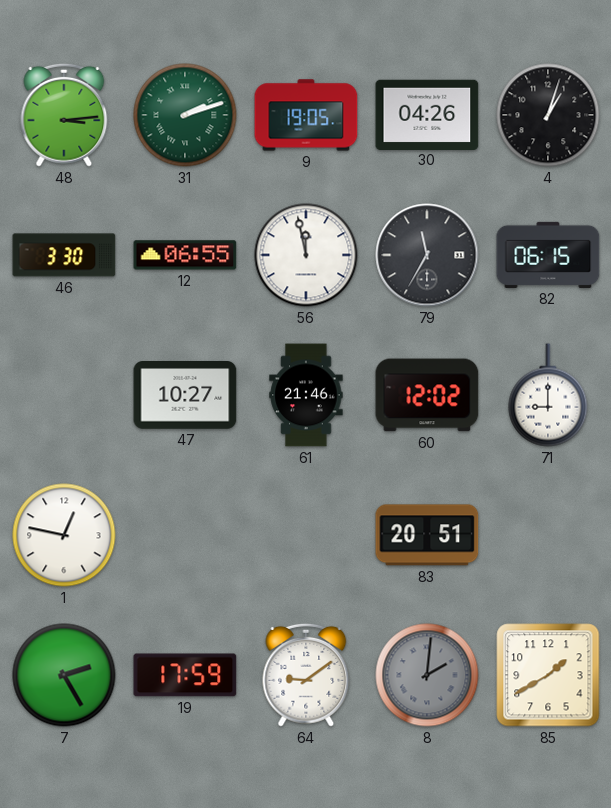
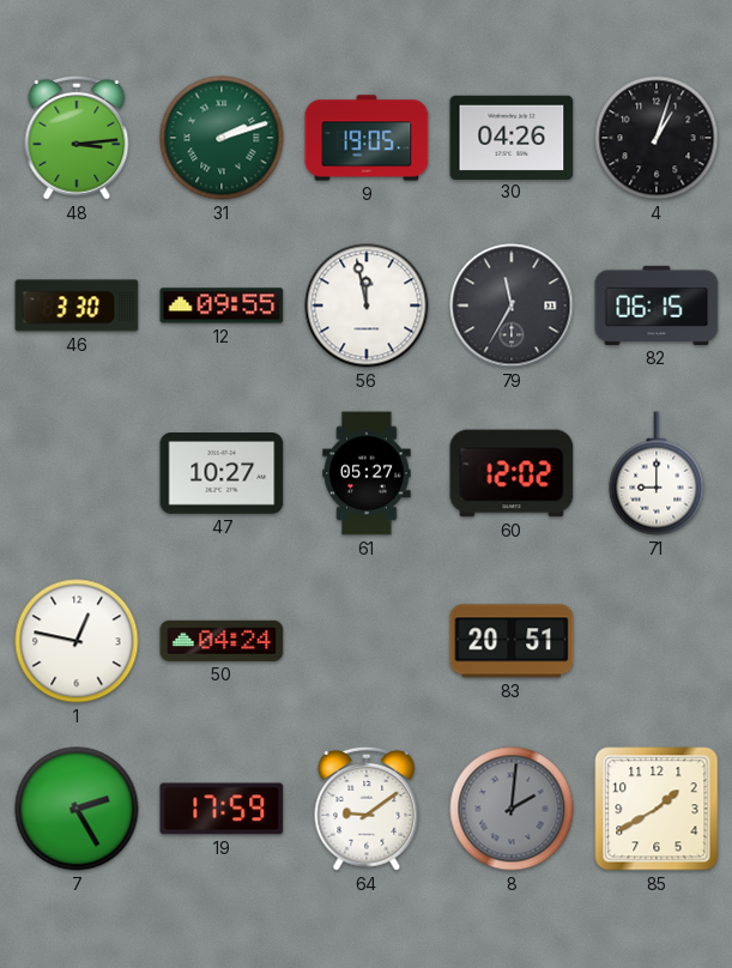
12: 06:55 -> 09:55
61: 21:46 -> 05:27
50: none -> 04:24
